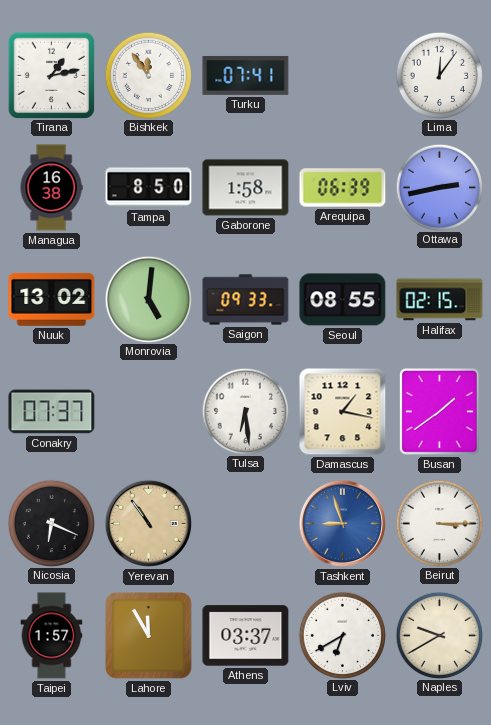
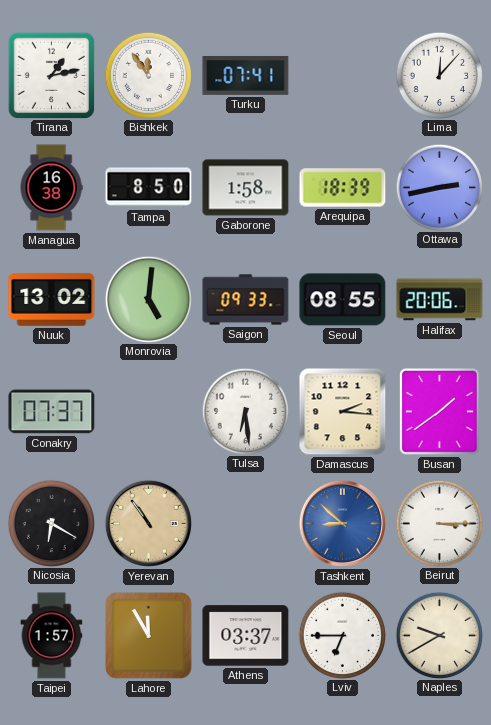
Lima: 12:06 -> 12:07
Arequipa: 06:39 -> 18:39
Halifax: 02:15 -> 20:06
Damascus: 1:17 -> 2:16
Nicosia: 6:19 -> 6:20
Tashkent: 8:57 -> 8:52
Lviv: 6:40 -> 6:45
